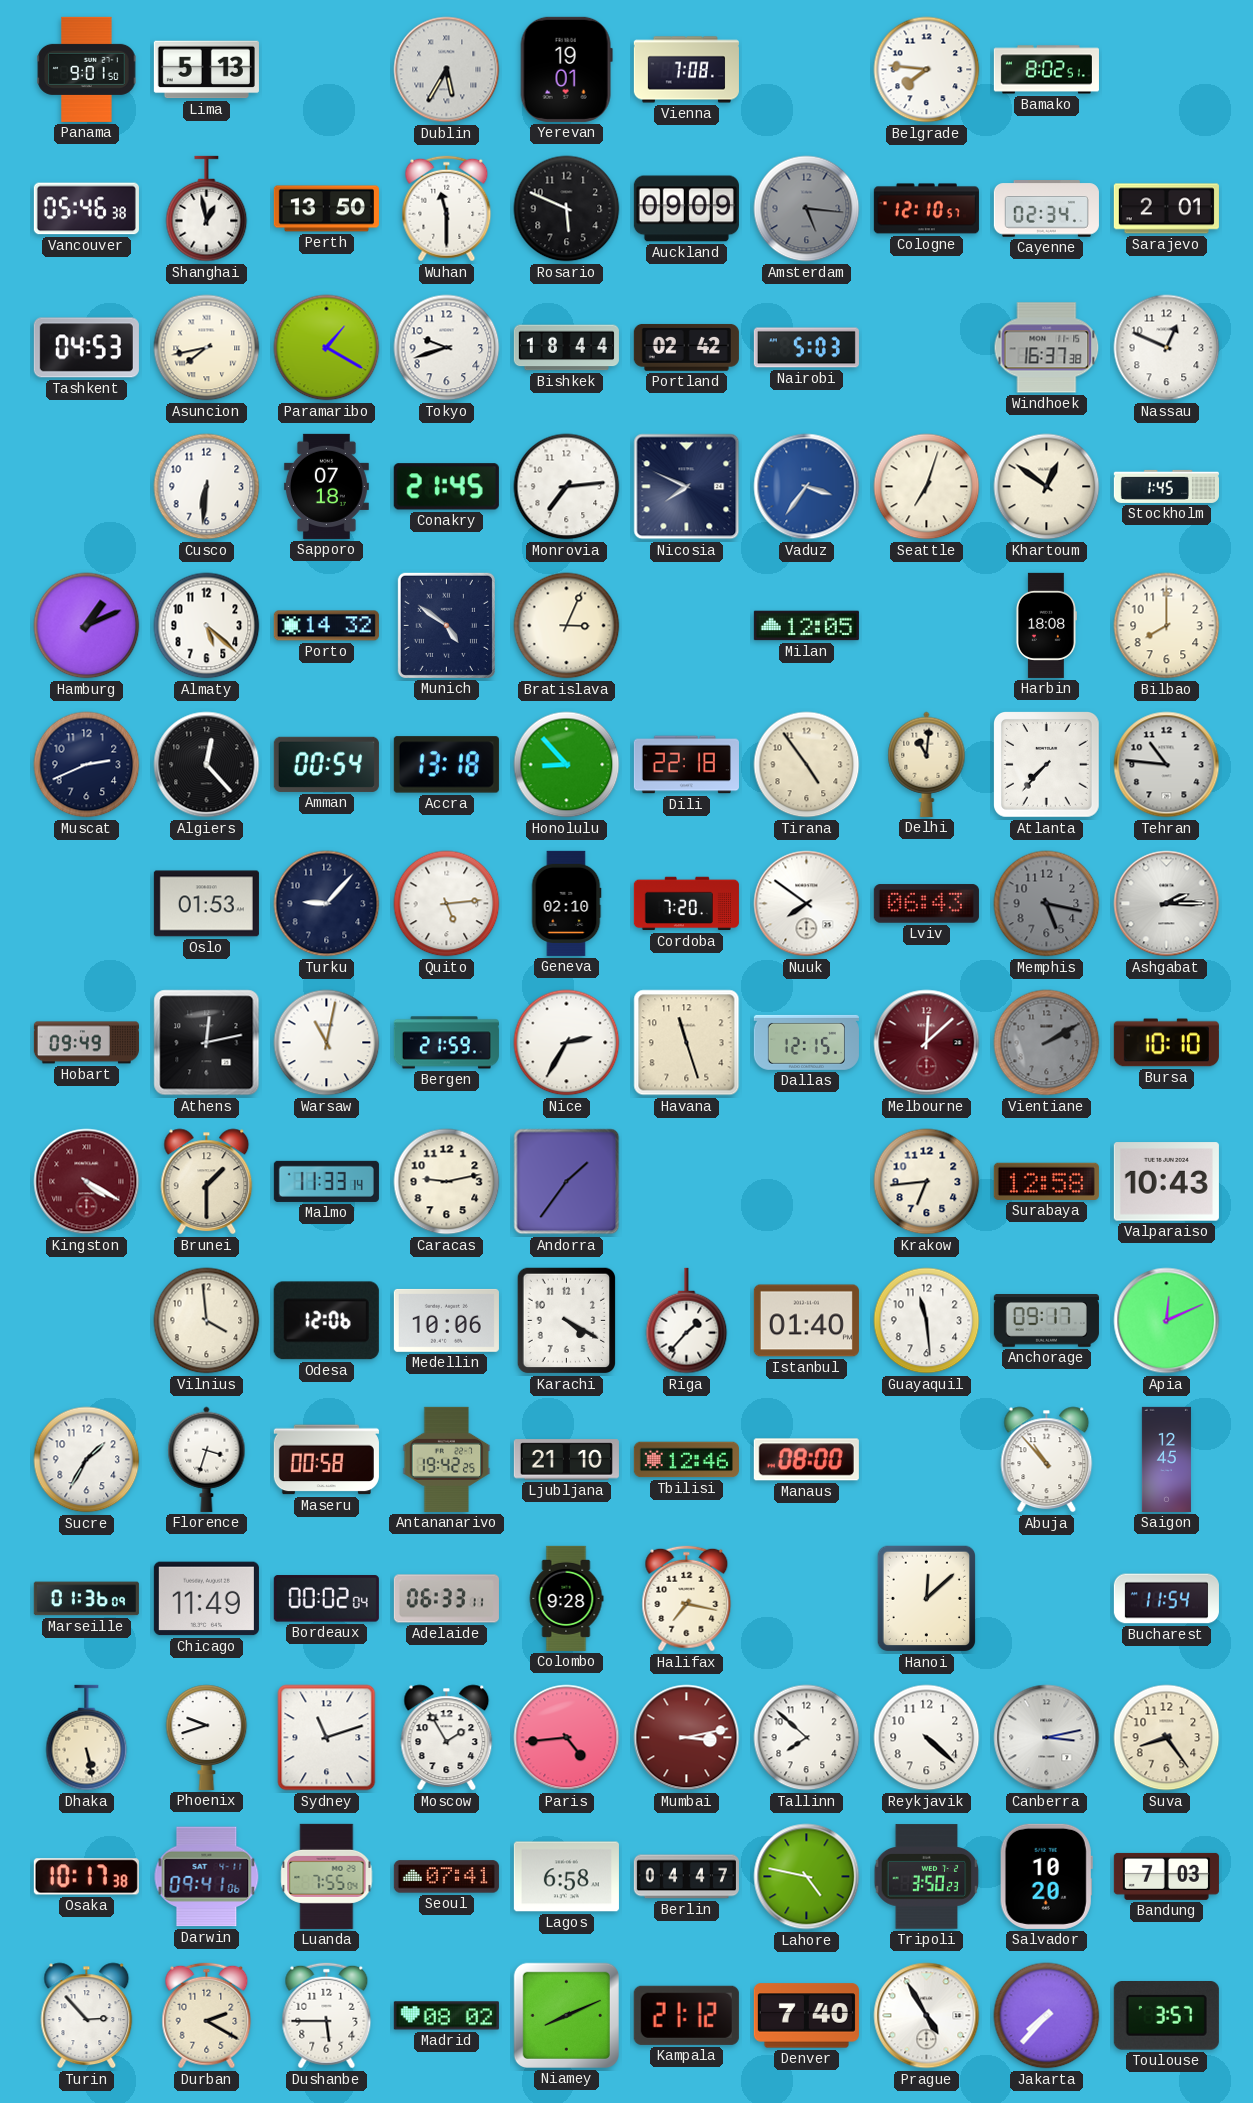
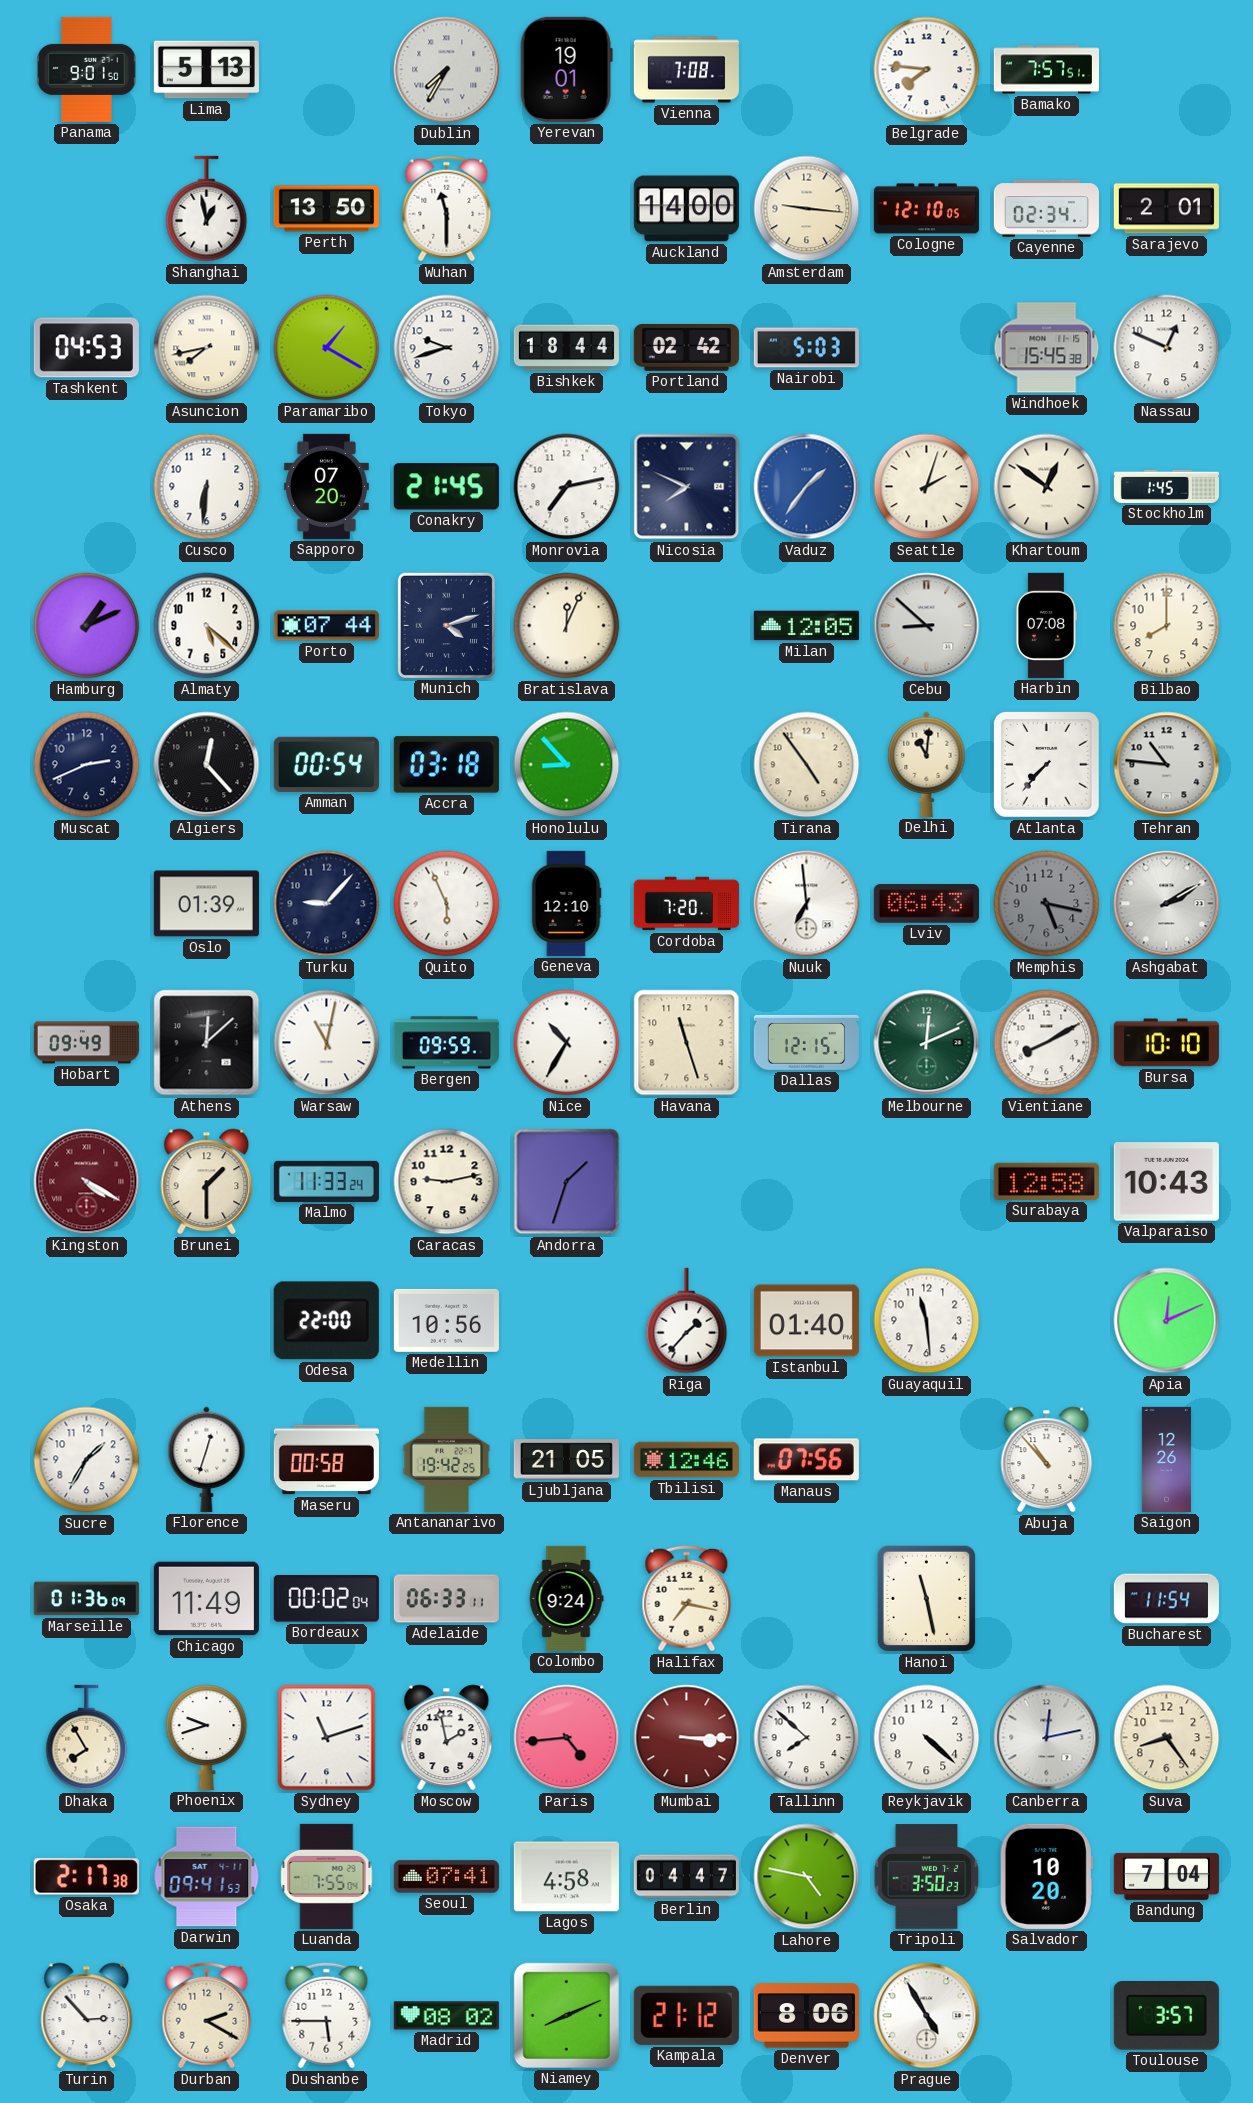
Dublin: 5:35 -> 7:35
Bamako: 8:02 -> 7:57
Vancouver: 05:46 -> none
Rosario: 5:49 -> none
Auckland: 09:09 -> 14:00
Amsterdam: 5:16 -> 9:16
Amsterdam dial: grey -> cream
Cologne: 12:10:57 -> 12:10:05
Windhoek: 16:37 -> 15:45
Sapporo: 07:18 -> 07:20
Monrovia: 7:14 -> 7:13
Vaduz: 3:36 -> 1:36
Seattle: 7:03 -> 2:03
Porto: 14:32 -> 07:44
Munich: 4:51 -> 4:12
Bratislava: 3:04 -> 12:04
Cebu: none -> 8:52
Harbin: 18:08 -> 07:08
Accra: 13:18 -> 03:18
Dili: 22:18 -> none
Oslo: 01:53 -> 01:39
Quito: 5:14 -> 5:56
Geneva: 02:10 -> 12:10
Nuuk: 7:51 -> 6:59
Ashgabat: 2:15 -> 2:10
Athens: 12:13 -> 12:08
Bergen: 21:59 -> 09:59
Nice: 2:35 -> 10:35
Melbourne: 12:08 -> 12:11
Melbourne dial: burgundy -> green
Vientiane: 2:10 -> 8:10
Vientiane dial: grey -> white
Malmo: 11:33:14 -> 11:33:24
Andorra: 1:36 -> 1:33
Krakow: 6:44 -> none
Vilnius: 3:59 -> none
Odesa: 12:06 -> 22:00
Medellin: 10:06 -> 10:56
Karachi: 4:20 -> none
Anchorage: 09:17 -> none
Florence: 3:33 -> 12:33
Ljubljana: 21:10 -> 21:05
Manaus: 08:00 -> 07:56
Saigon: 12:45 -> 12:26
Colombo: 9:28 -> 9:24
Hanoi: 12:08 -> 11:28
Dhaka: 5:28 -> 7:55
Moscow: 1:55 -> 1:58
Mumbai: 3:13 -> 3:15
Canberra: 3:13 -> 12:13
Osaka: 10:17 -> 2:17
Darwin: 09:41:06 -> 09:41:53
Lagos: 6:58 -> 4:58
Bandung: 7:03 -> 7:04
Denver: 7:40 -> 8:06
Jakarta: 7:37 -> none
